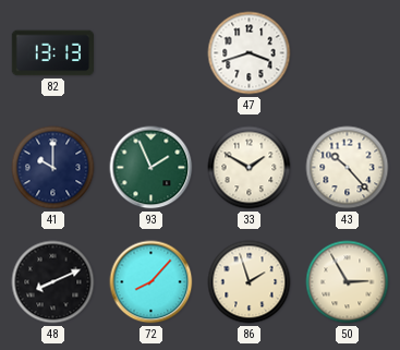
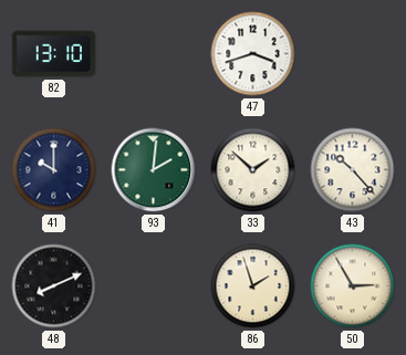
82: 13:13 -> 13:10
93: 1:56 -> 2:01
33: 1:50 -> 1:52
72: 8:07 -> none
